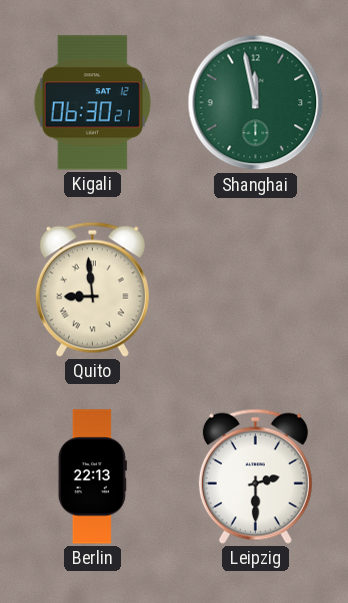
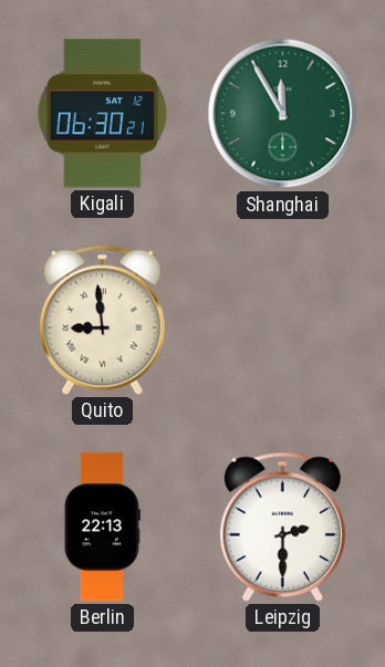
Shanghai: 11:58 -> 11:55
